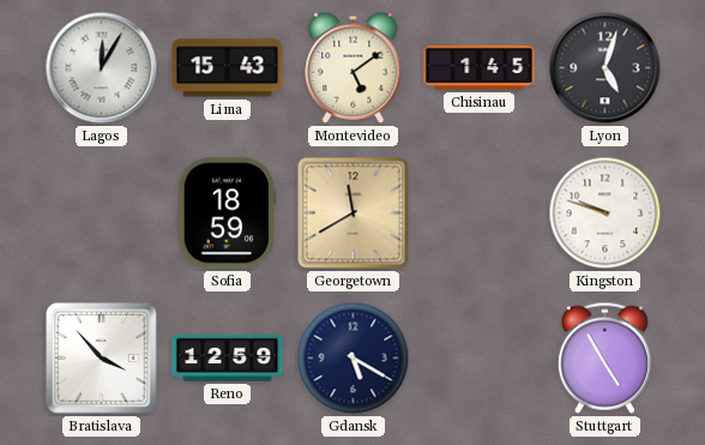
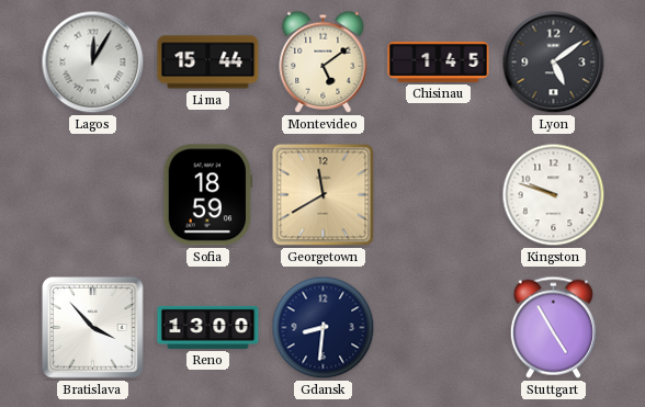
Lima: 15:43 -> 15:44
Lyon: 5:03 -> 5:09
Reno: 12:59 -> 13:00
Gdansk: 5:20 -> 8:31
